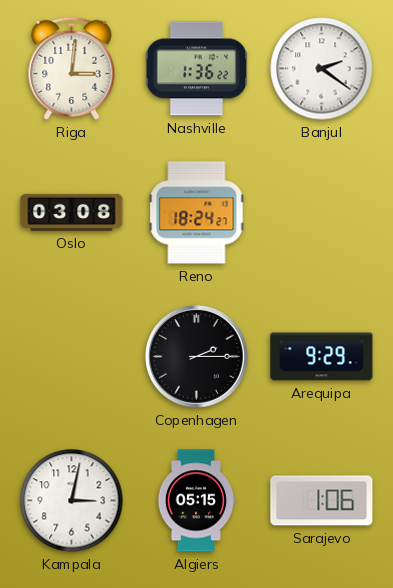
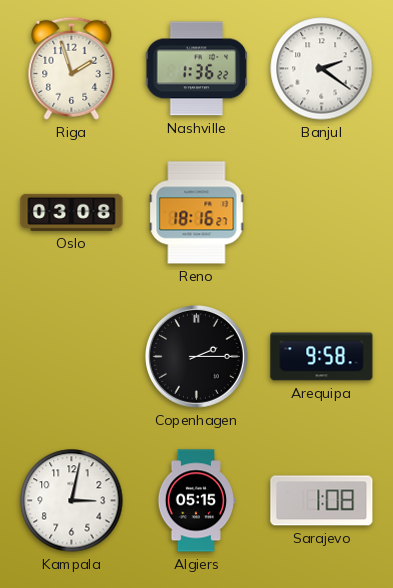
Riga: 3:01 -> 1:57
Reno: 18:24 -> 18:16
Arequipa: 9:29 -> 9:58
Sarajevo: 1:06 -> 1:08
